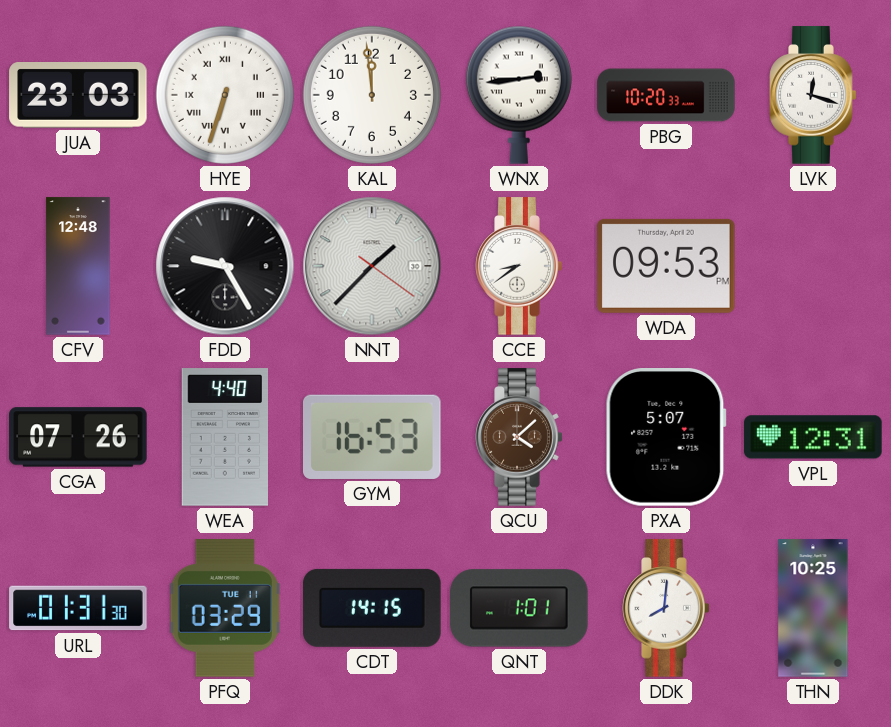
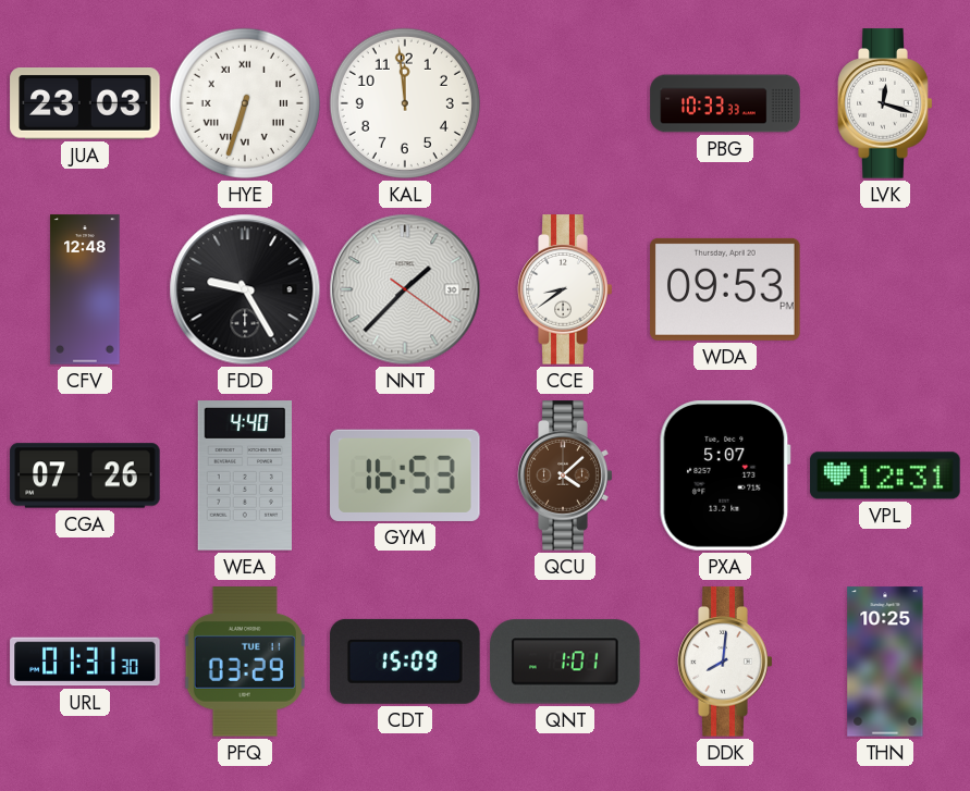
WNX: 2:44 -> none
PBG: 10:20 -> 10:33
CDT: 14:15 -> 15:09
